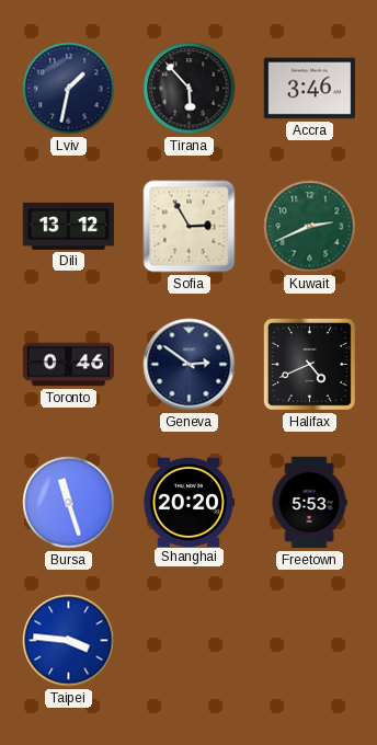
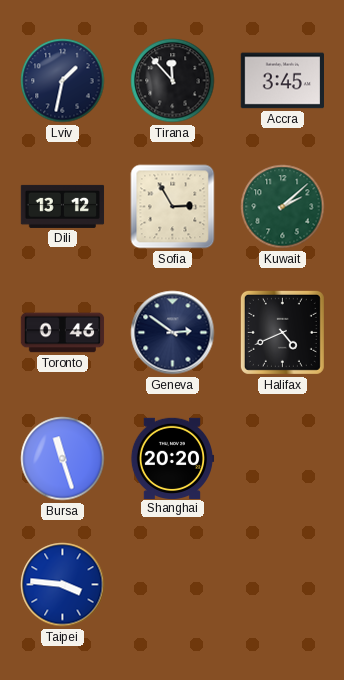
Tirana: 5:53 -> 11:53
Accra: 3:46 -> 3:45
Kuwait: 2:41 -> 2:08
Freetown: 5:53 -> none
